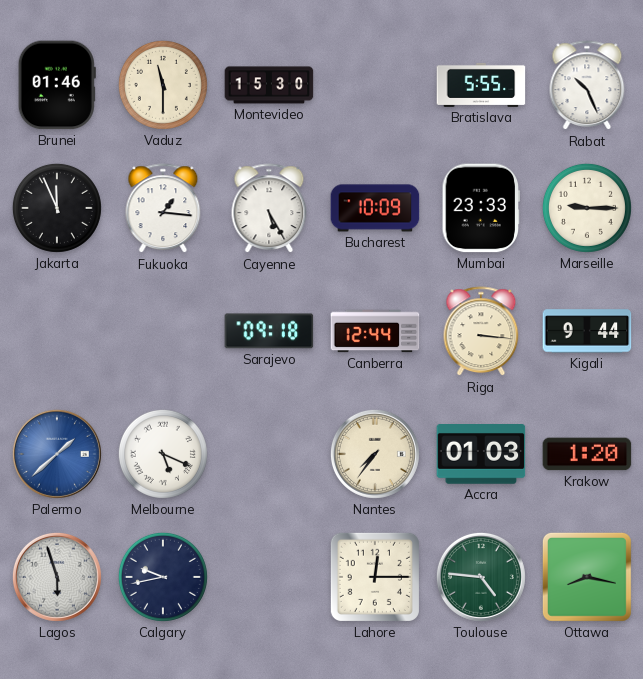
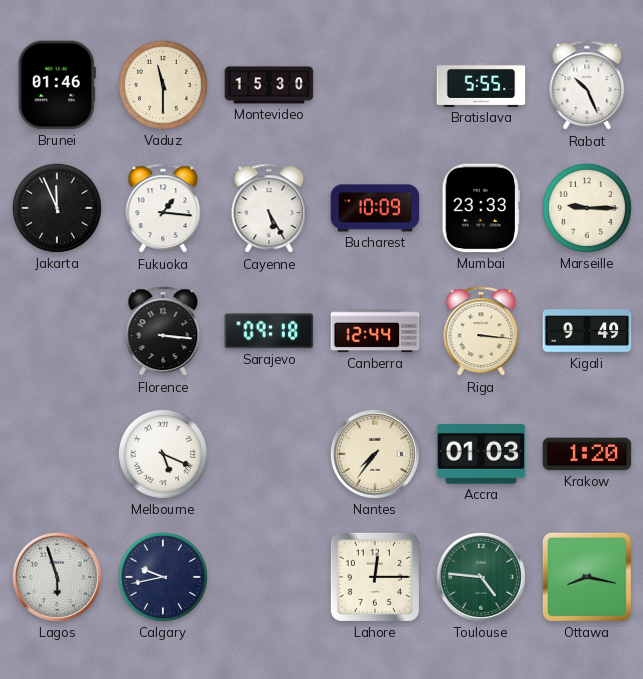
Florence: none -> 3:16
Kigali: 9:44 -> 9:49
Palermo: 1:38 -> none
